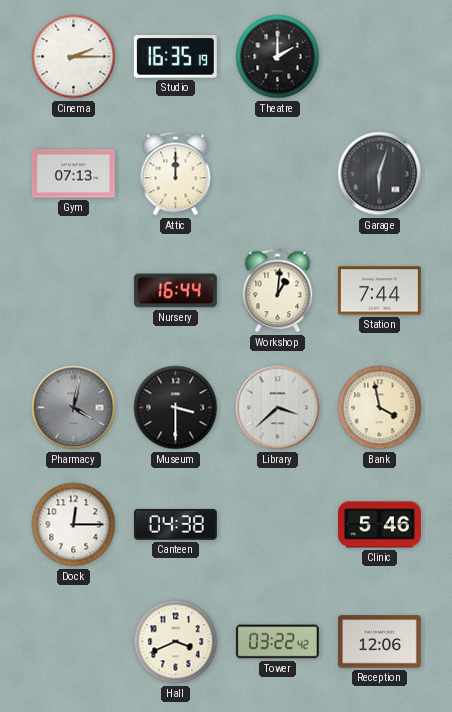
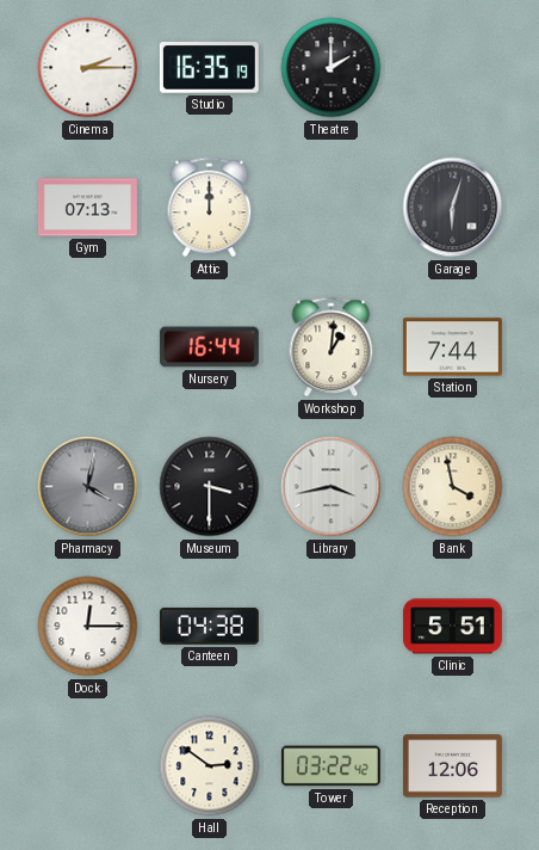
Library: 3:38 -> 3:43
Clinic: 5:46 -> 5:51
Hall: 3:41 -> 2:51
